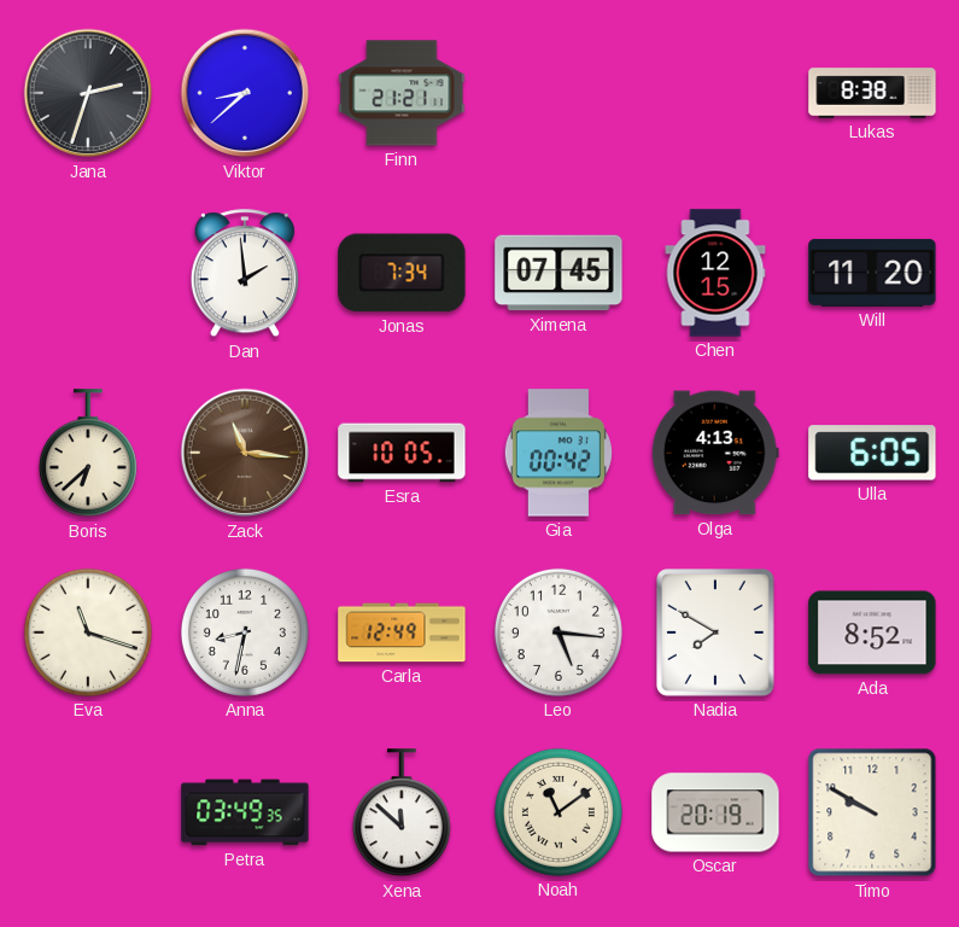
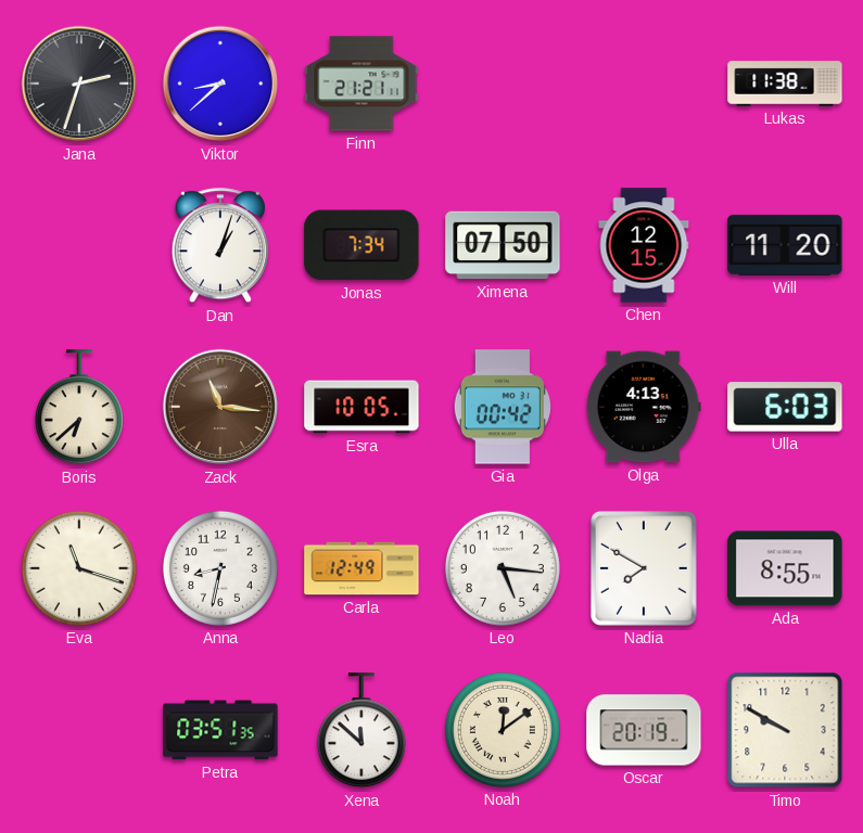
Lukas: 8:38 -> 11:38
Dan: 1:59 -> 1:03
Ximena: 07:45 -> 07:50
Ulla: 6:05 -> 6:03
Ada: 8:52 -> 8:55
Petra: 03:49 -> 03:51
Noah: 11:09 -> 12:09
